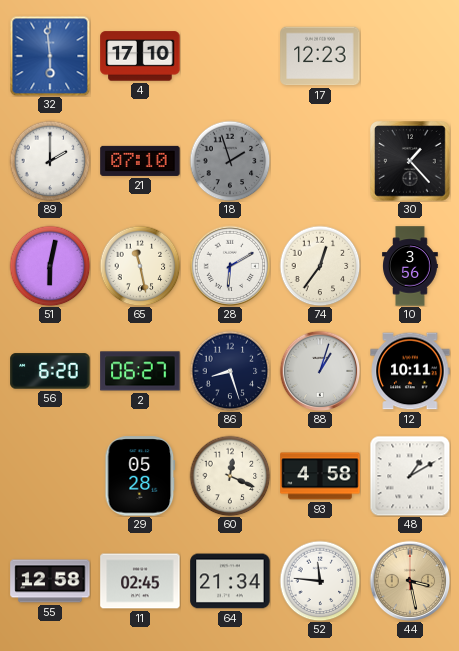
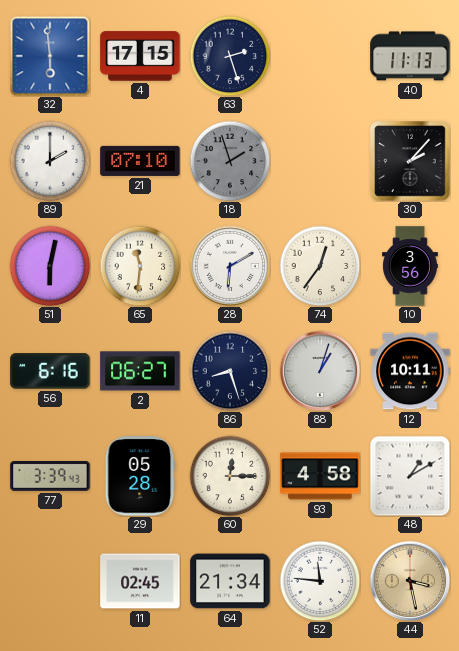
4: 17:10 -> 17:15
63: none -> 2:27
17: 12:23 -> none
40: none -> 11:13
30: 1:23 -> 2:07
65: 11:28 -> 11:31
56: 6:20 -> 6:16
77: none -> 3:39
60: 12:19 -> 12:15
55: 12:58 -> none
